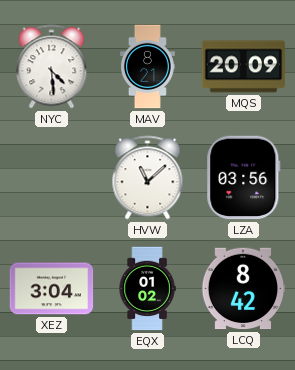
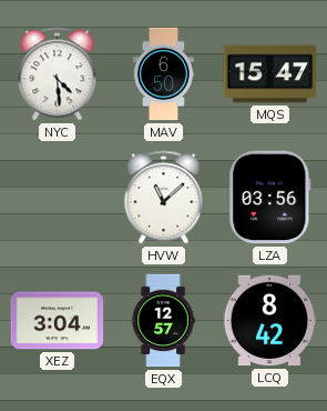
MAV: 8:21 -> 6:50
MQS: 20:09 -> 15:47
EQX: 01:02 -> 12:57
